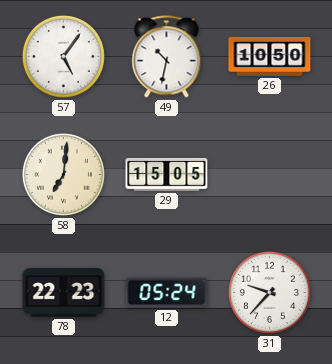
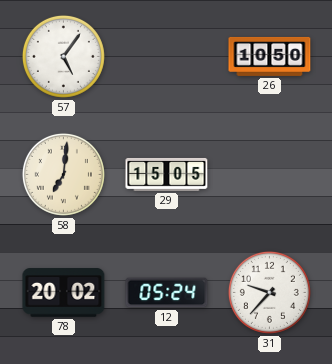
49: 10:32 -> none
78: 22:23 -> 20:02
